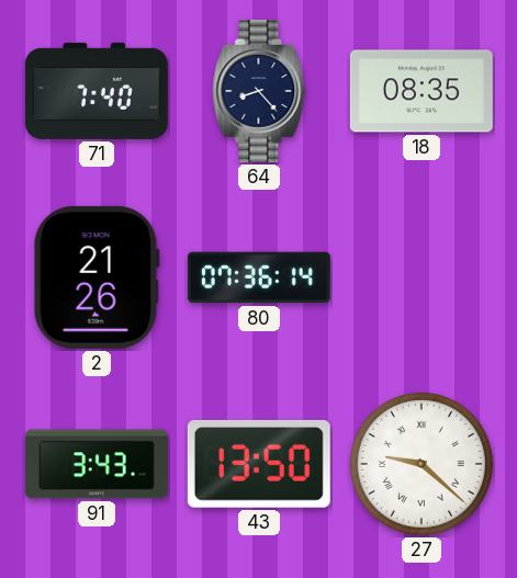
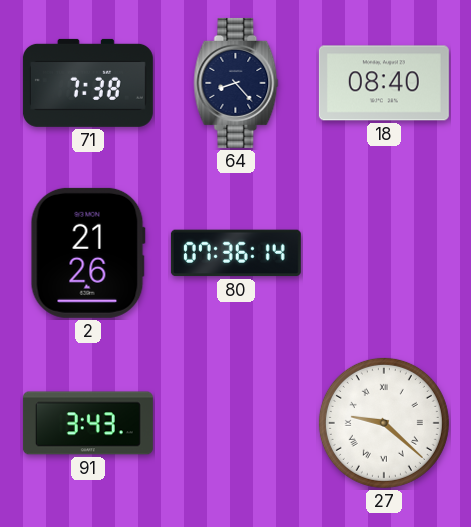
71: 7:40 -> 7:38
18: 08:35 -> 08:40
43: 13:50 -> none
